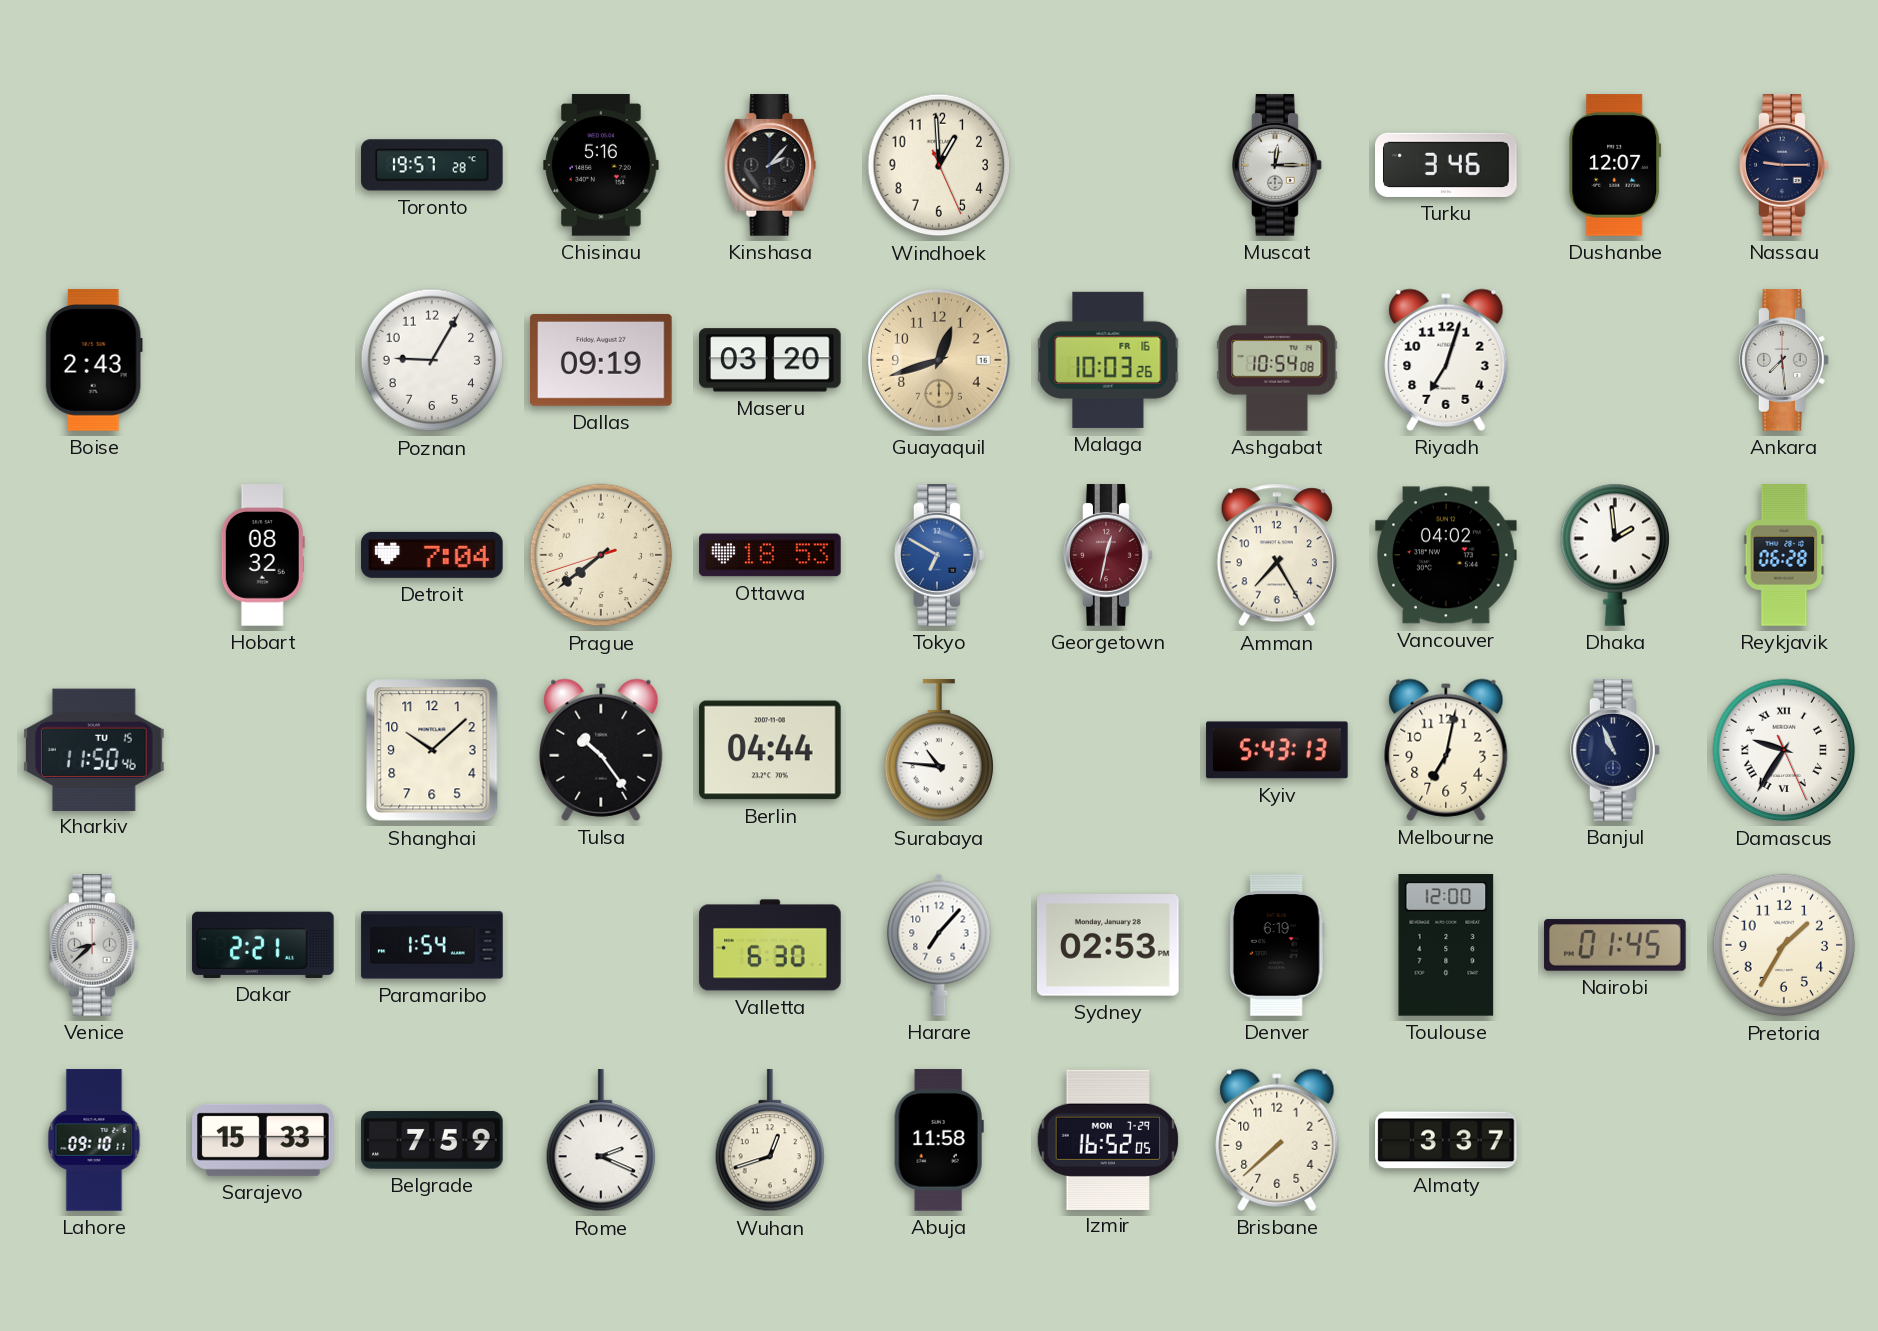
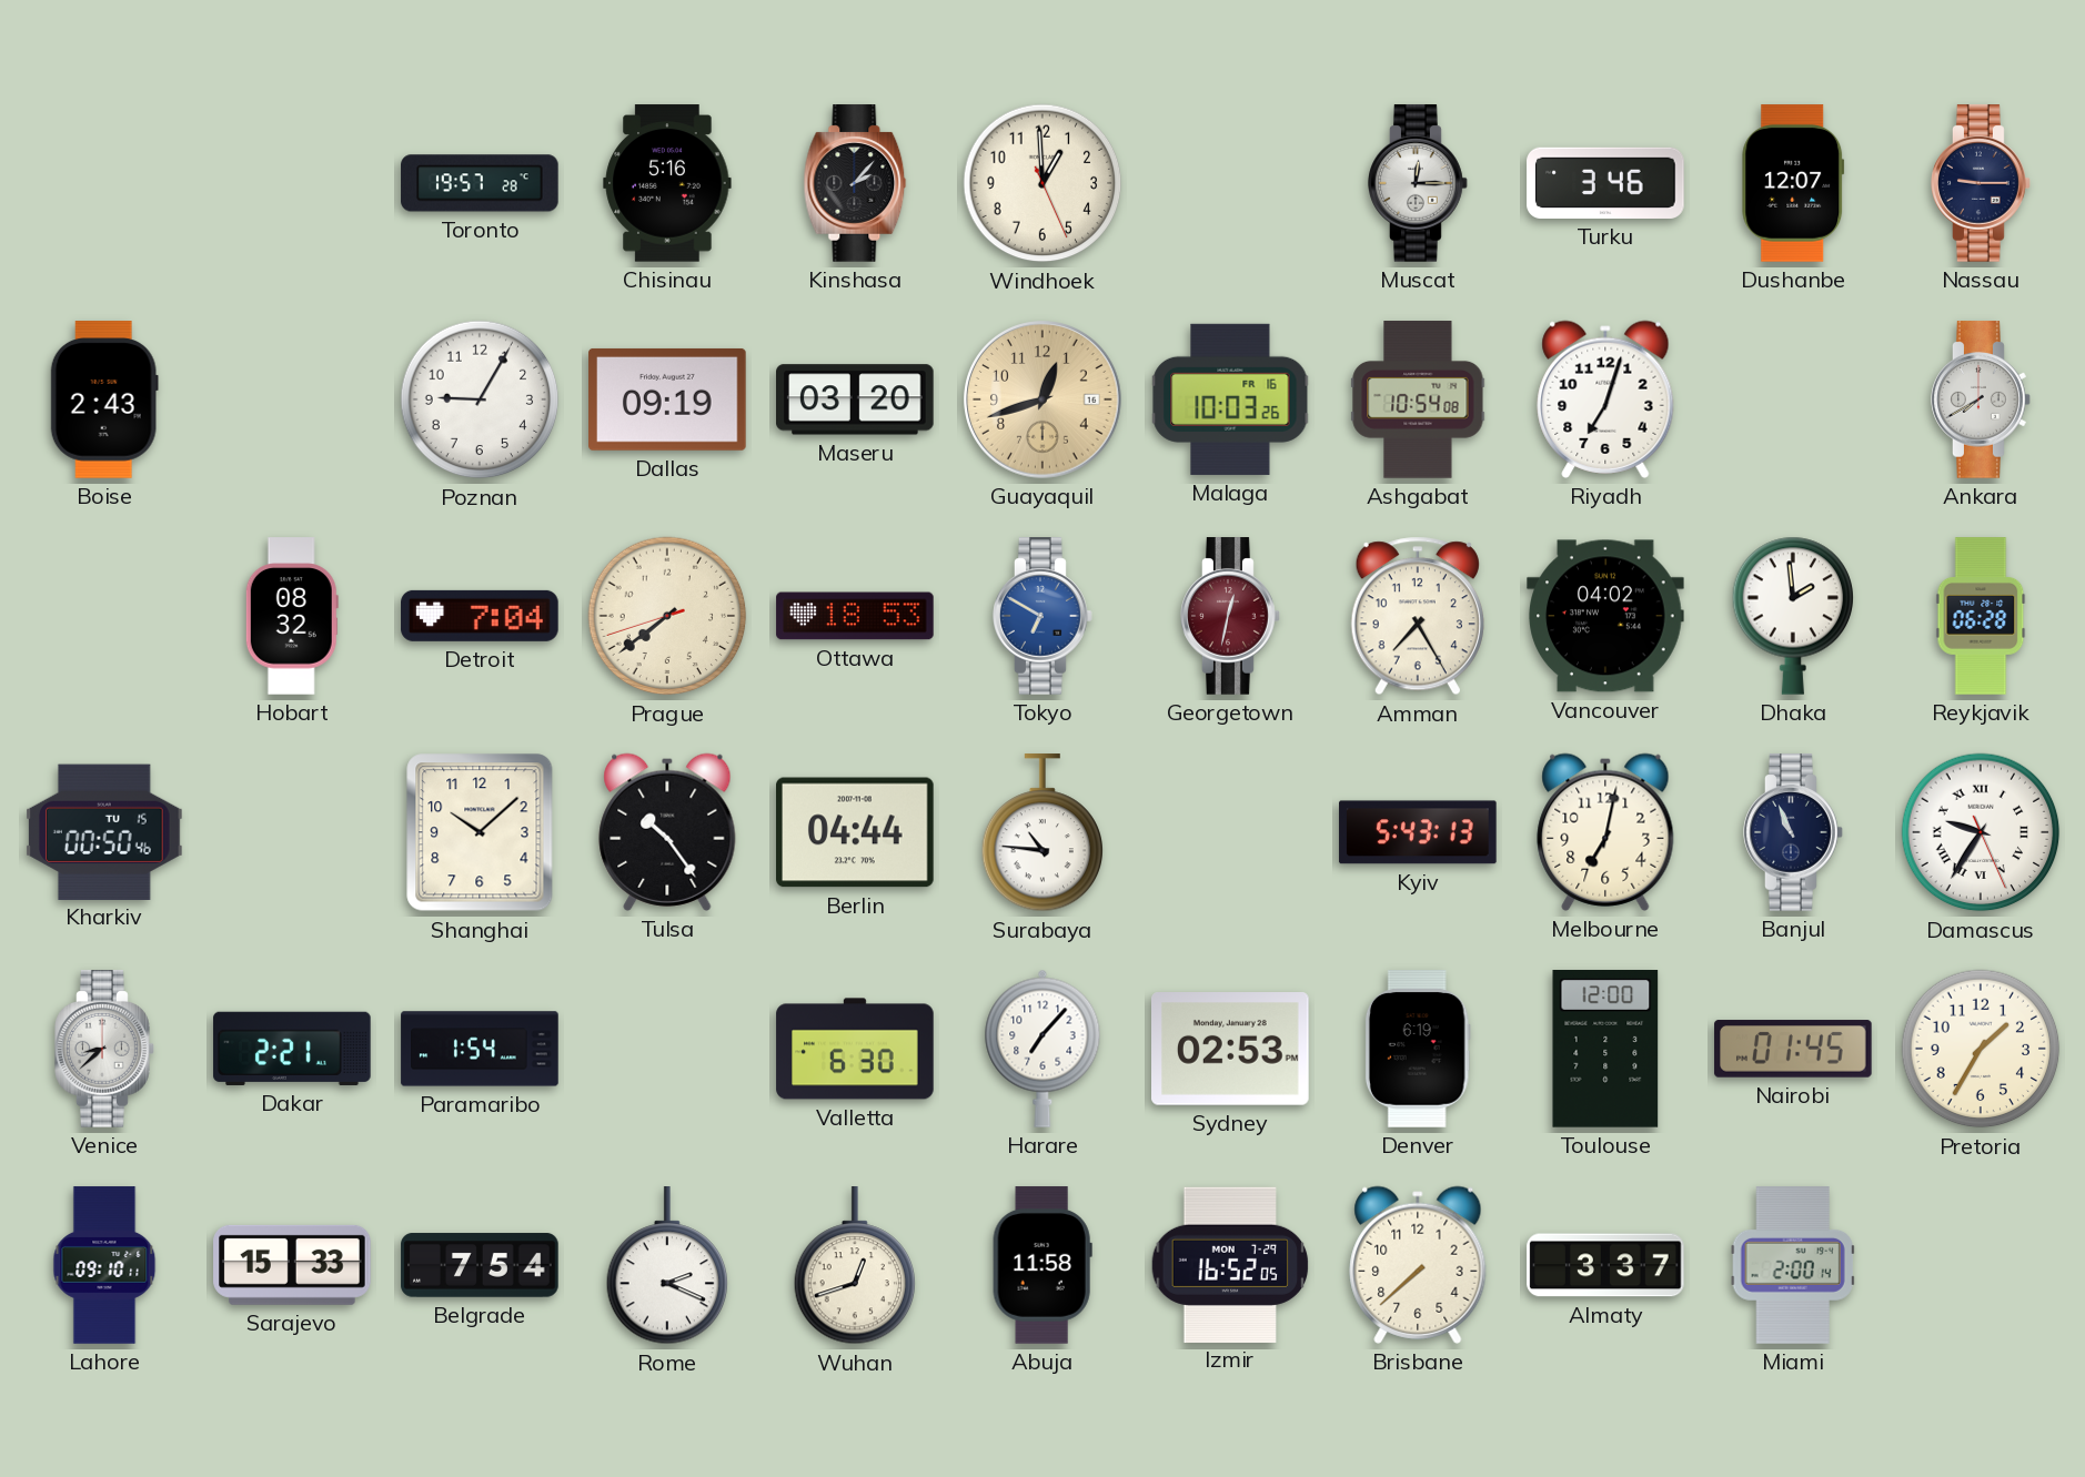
Ankara: 7:29 -> 7:40
Kharkiv: 11:50 -> 00:50
Belgrade: 7:59 -> 7:54
Miami: none -> 2:00
